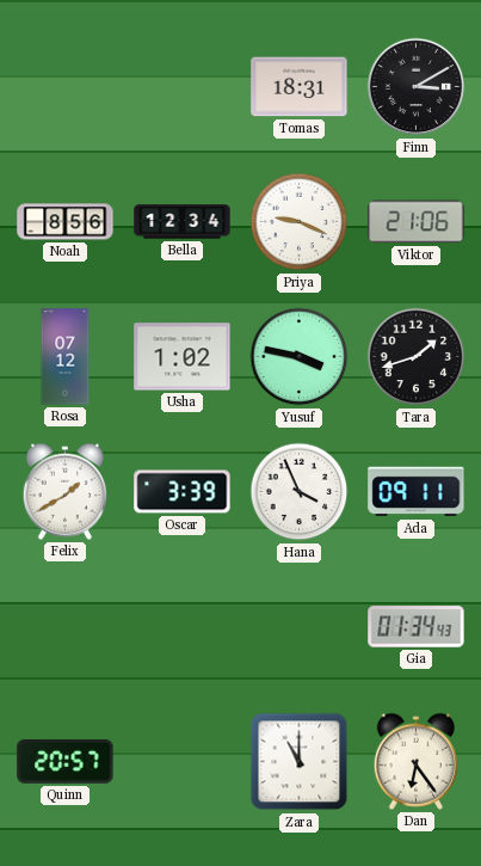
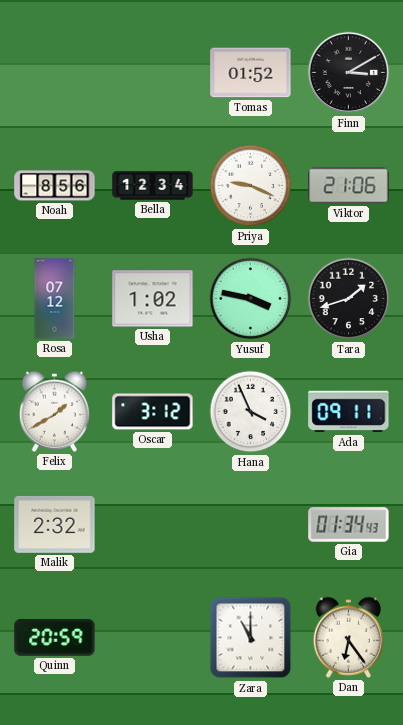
Tomas: 18:31 -> 01:52
Oscar: 3:39 -> 3:12
Malik: none -> 2:32
Quinn: 20:57 -> 20:59
